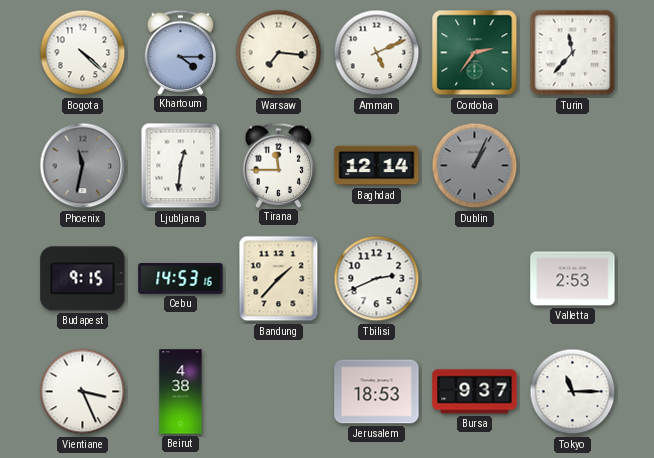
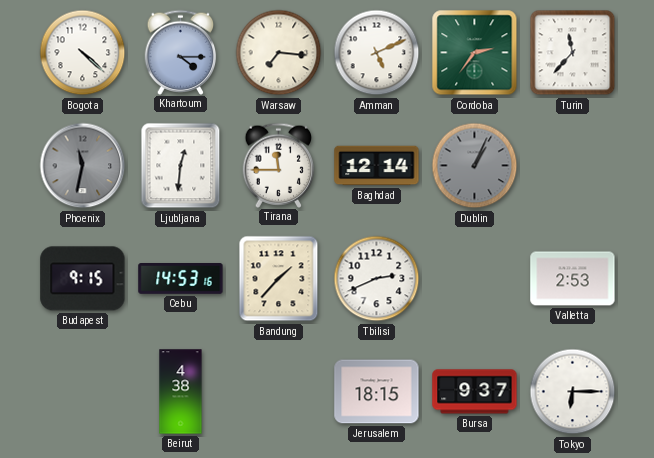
Vientiane: 3:26 -> none
Jerusalem: 18:53 -> 18:15
Tokyo: 11:15 -> 6:15
